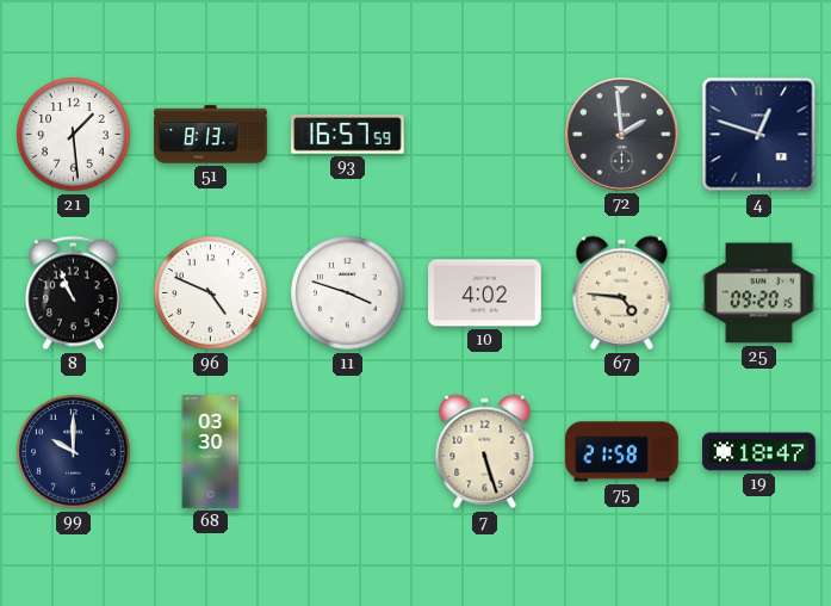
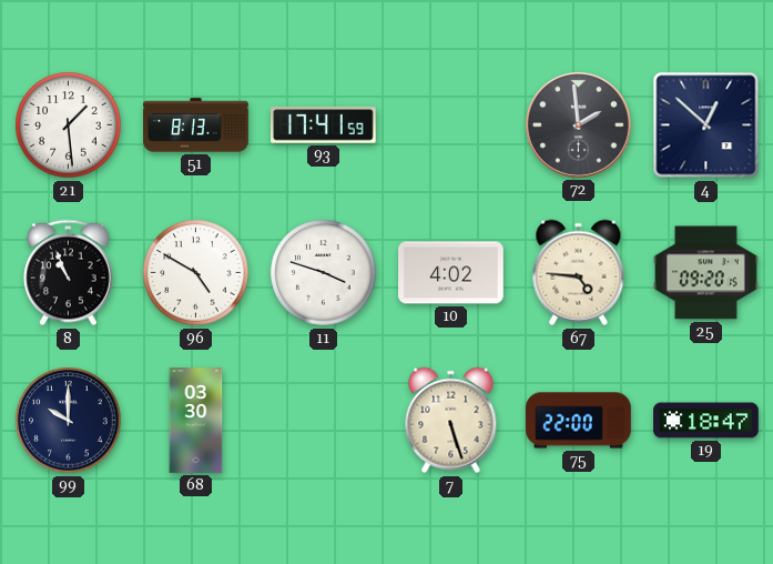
93: 16:57 -> 17:41
4: 12:48 -> 12:52
96: 4:49 -> 4:50
75: 21:58 -> 22:00
